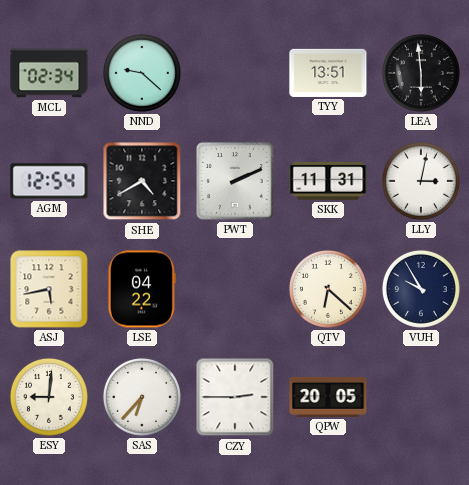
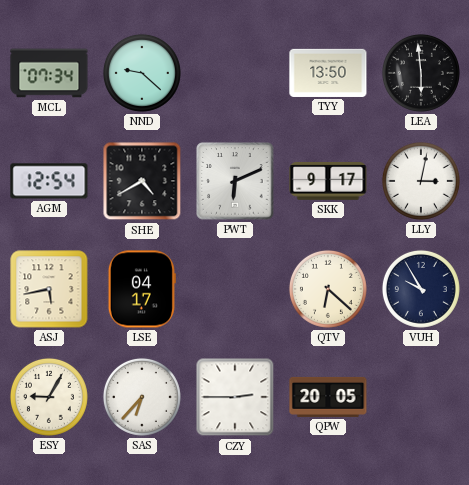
MCL: 02:34 -> 07:34
TYY: 13:51 -> 13:50
PWT: 2:11 -> 6:11
SKK: 11:31 -> 9:17
LSE: 04:22 -> 04:17
ESY: 9:01 -> 9:05
